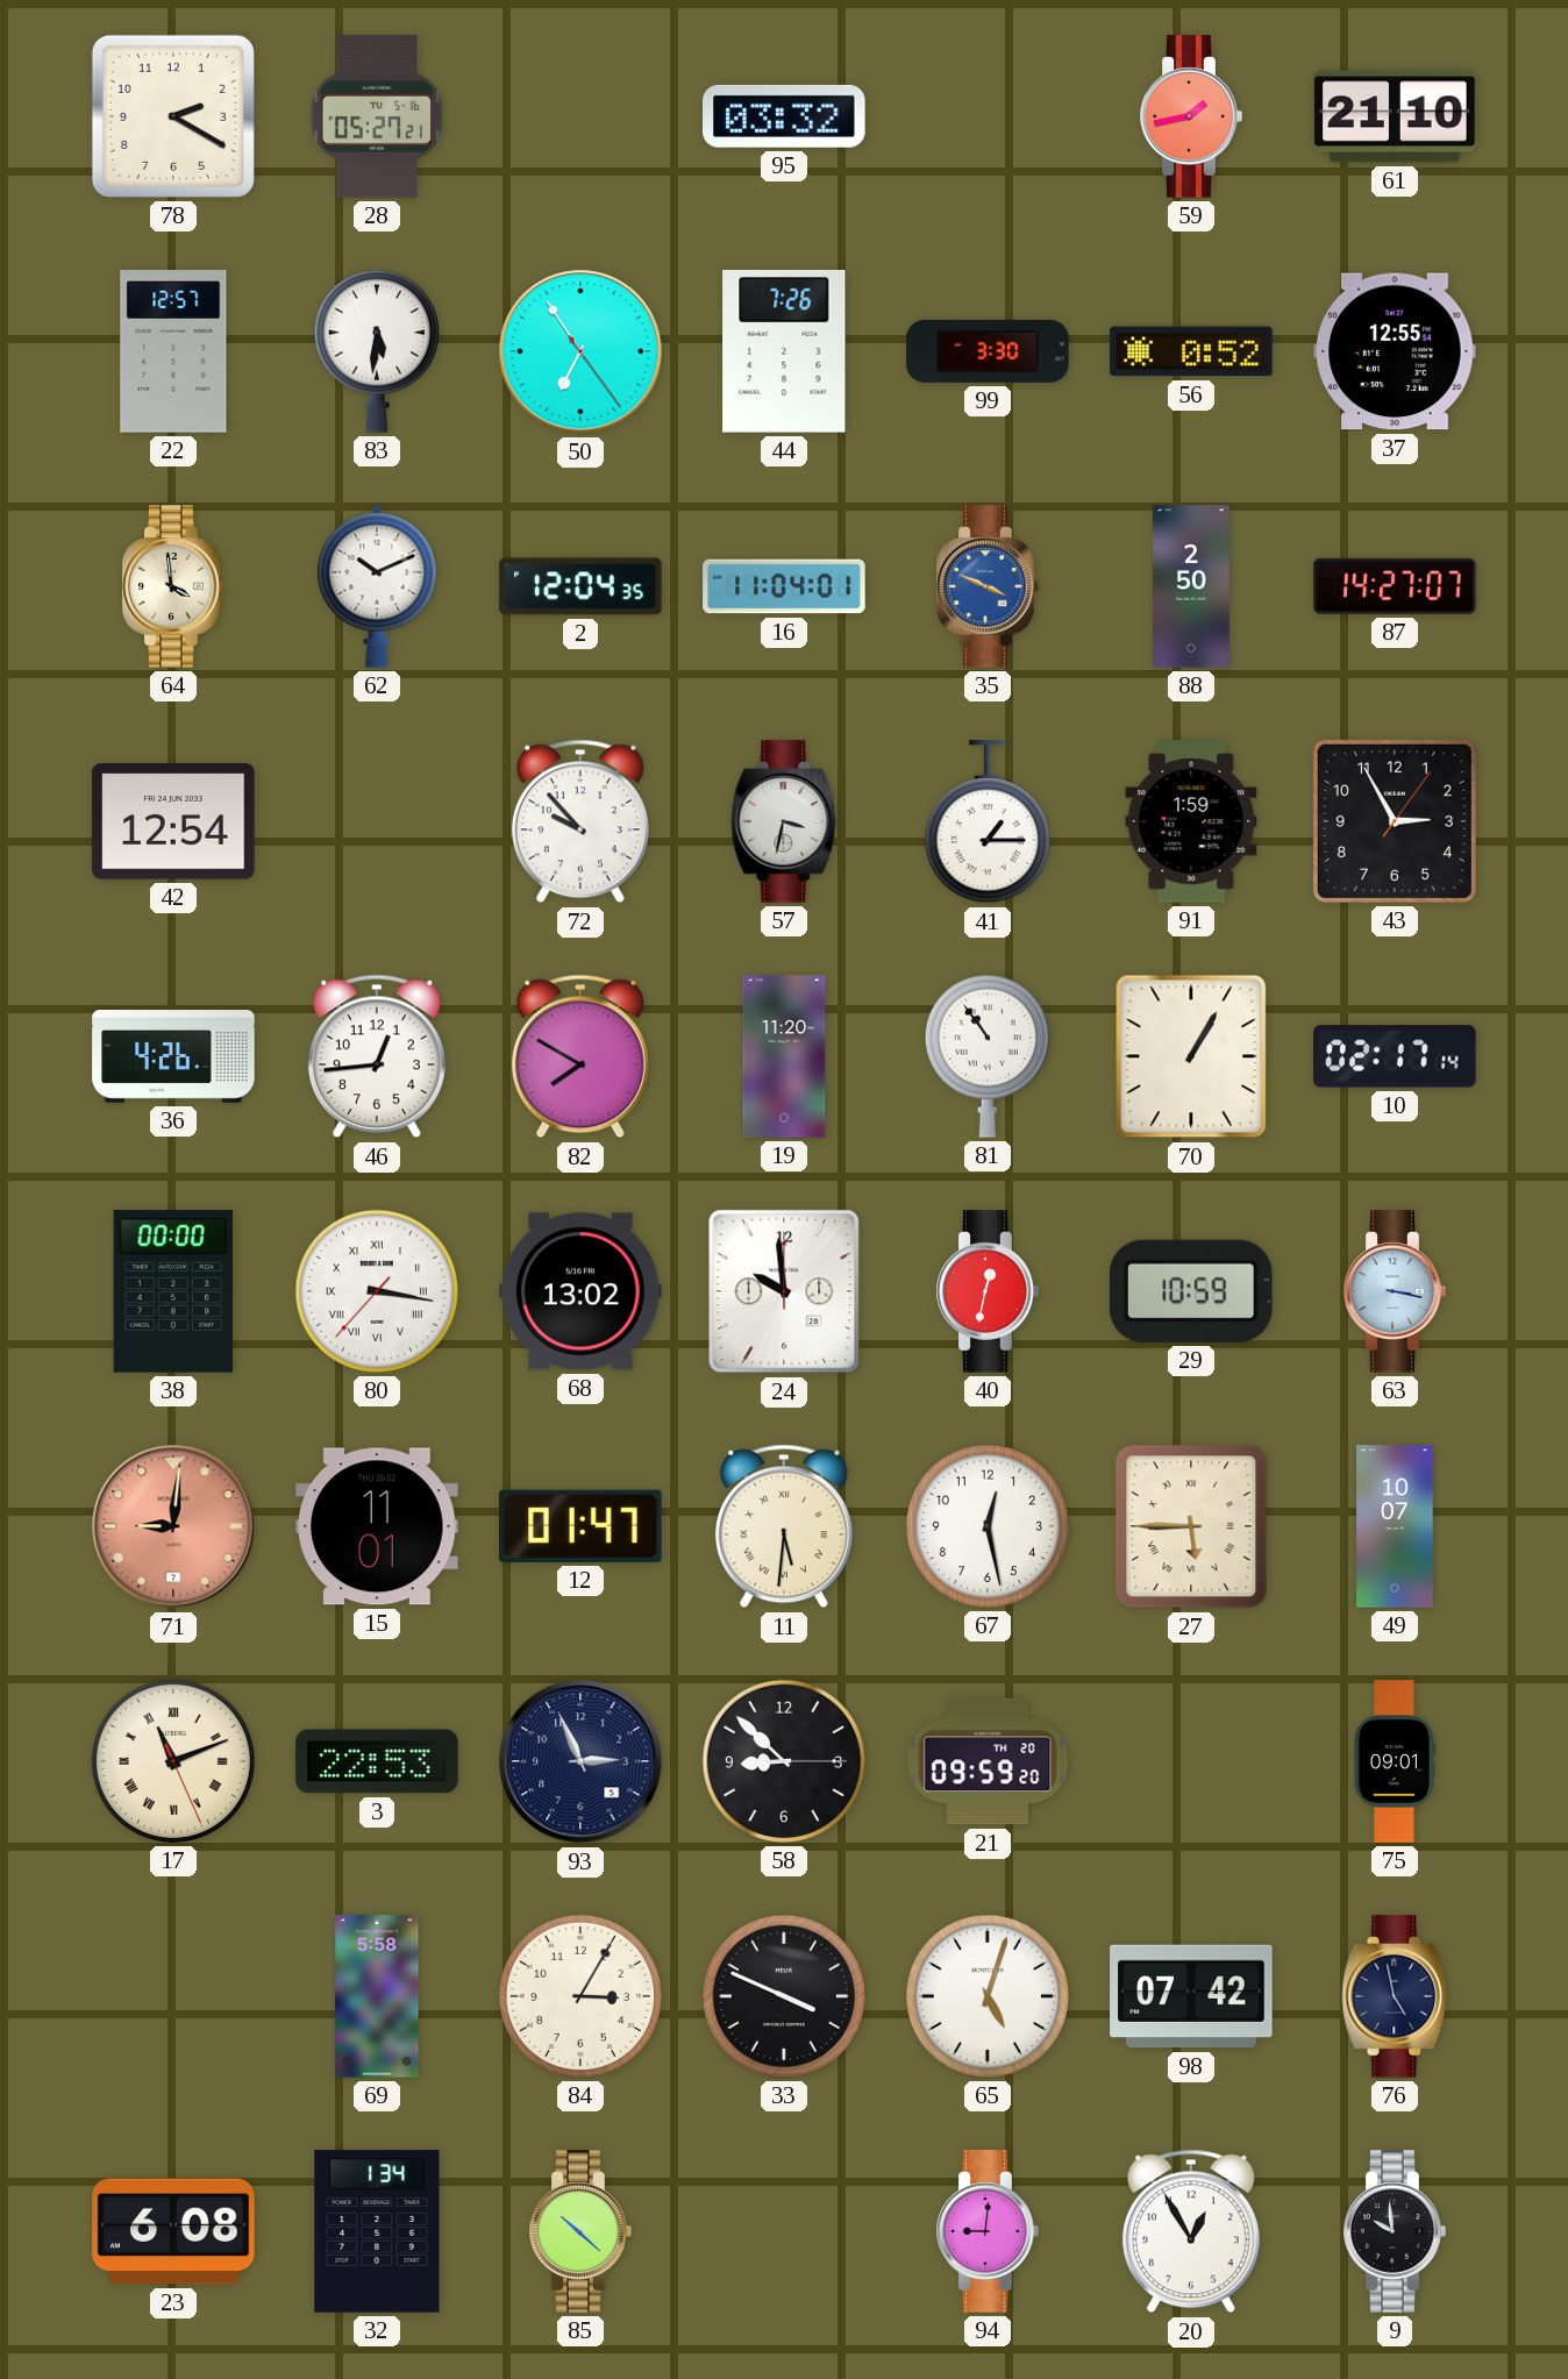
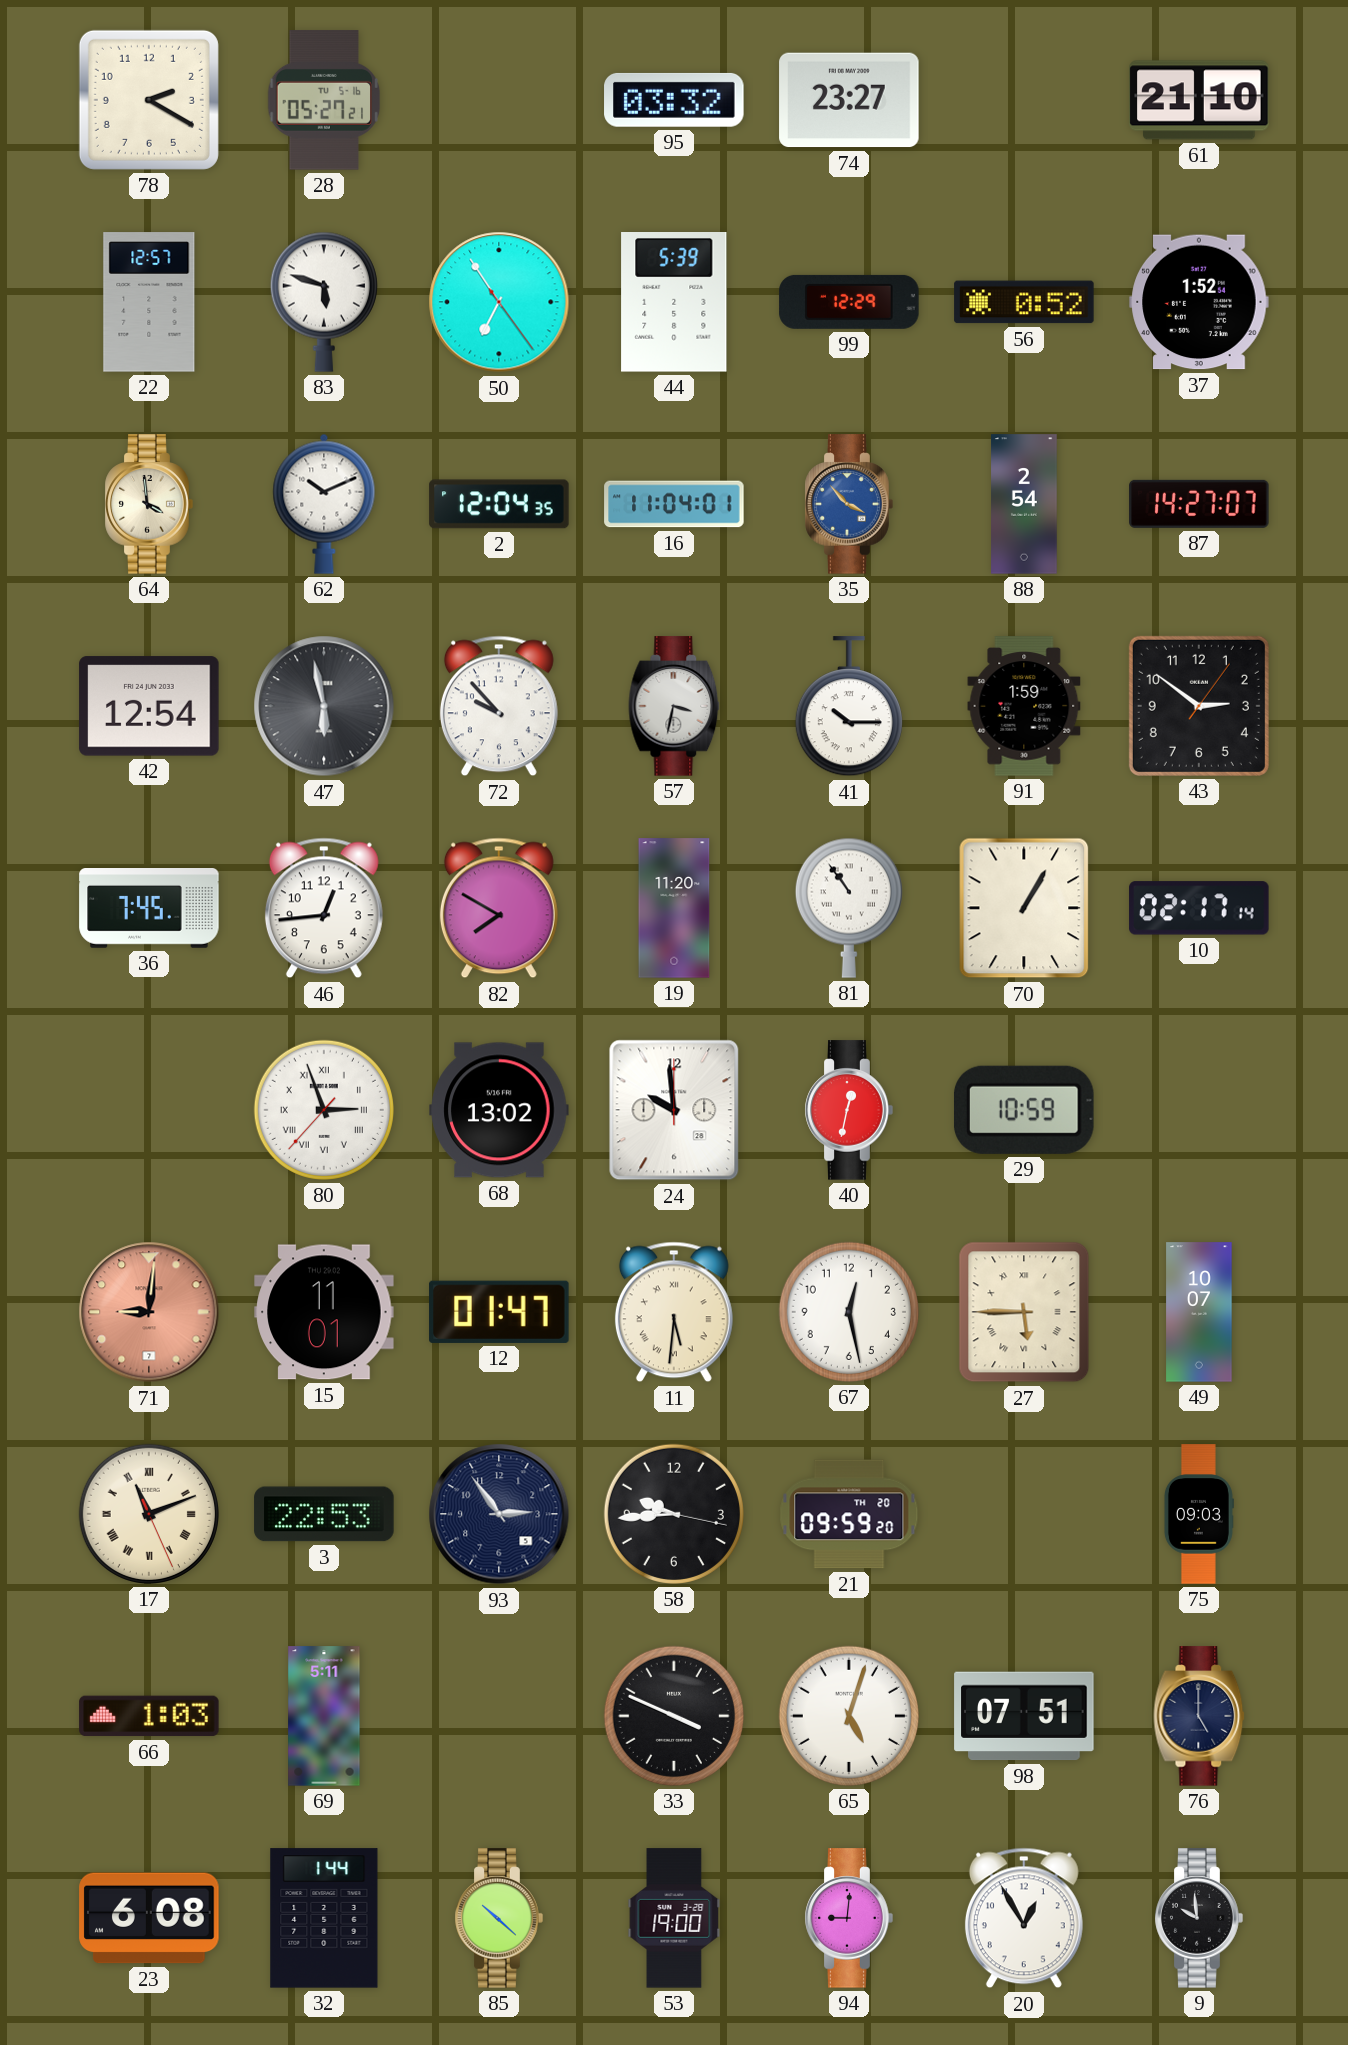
74: none -> 23:27
59: 1:43 -> none
83: 5:31 -> 5:48
44: 7:26 -> 5:39
99: 3:30 -> 12:29
37: 12:55 -> 1:52
35: 3:49 -> 3:53
88: 2:50 -> 2:54
47: none -> 5:58
41: 1:15 -> 10:15
43: 2:55 -> 2:51
36: 4:26 -> 7:45
38: 00:00 -> none
80: 3:16 -> 2:56
63: 3:17 -> none
93: 2:56 -> 2:54
58: 8:52 -> 9:44
75: 09:01 -> 09:03
66: none -> 1:03
69: 5:58 -> 5:11
84: 3:05 -> none
98: 07:42 -> 07:51
76: 4:58 -> 5:00
32: 1:34 -> 1:44
53: none -> 19:00
